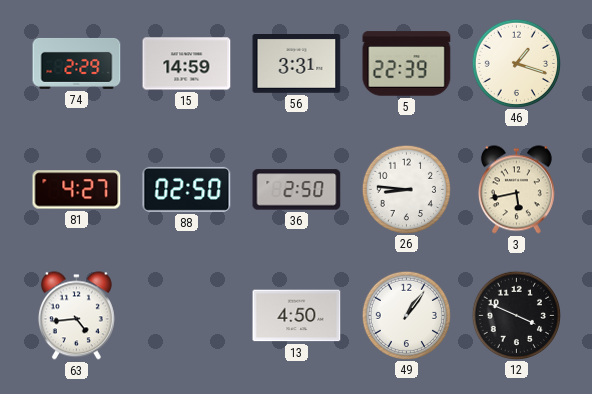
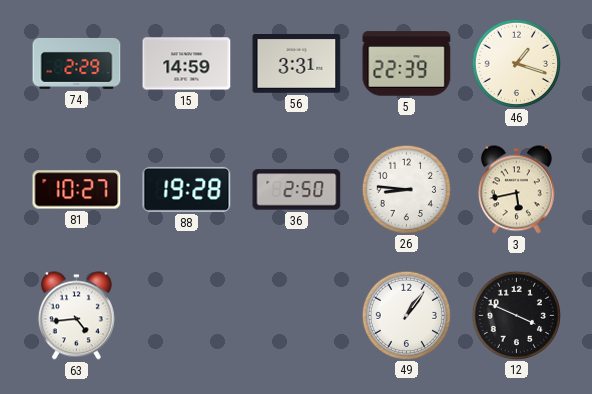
81: 4:27 -> 10:27
88: 02:50 -> 19:28
13: 4:50 -> none
